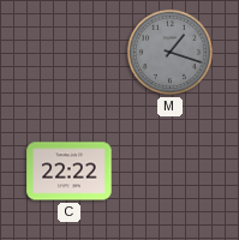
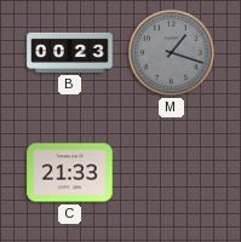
B: none -> 00:23
C: 22:22 -> 21:33
